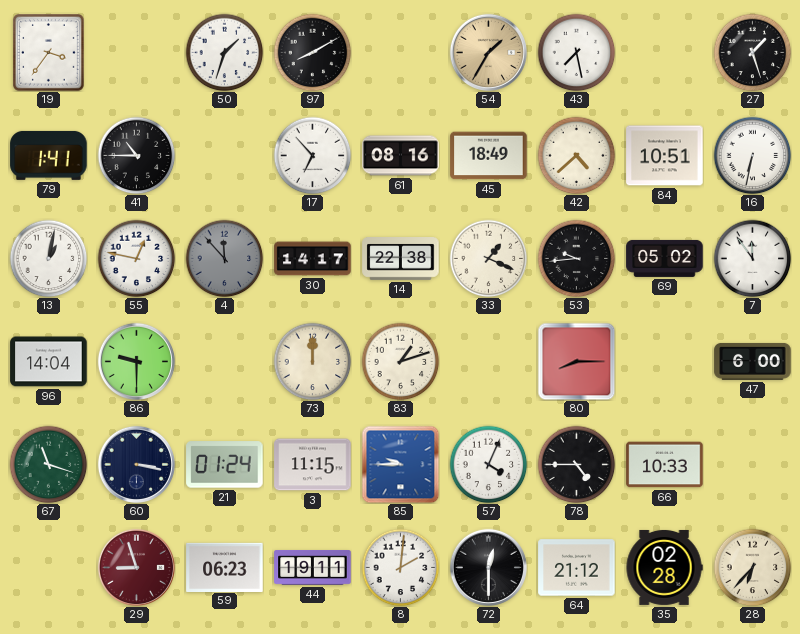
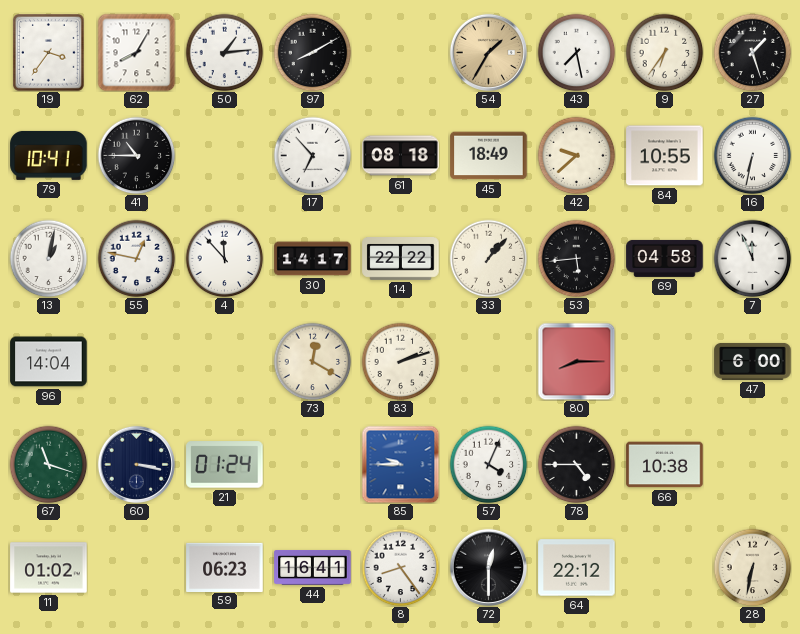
62: none -> 8:05
50: 1:33 -> 1:14
9: none -> 6:36
79: 1:41 -> 10:41
61: 08:16 -> 08:18
42: 4:38 -> 9:38
84: 10:51 -> 10:55
4 dial: grey -> white
14: 22:38 -> 22:22
33: 1:19 -> 1:07
53: 9:44 -> 5:44
69: 05:02 -> 04:58
7: 11:54 -> 11:56
86: 9:30 -> none
73: 12:00 -> 12:20
83: 1:12 -> 2:12
3: 11:15 -> none
66: 10:33 -> 10:38
11: none -> 01:02
29: 8:57 -> none
44: 19:11 -> 16:41
8: 2:01 -> 8:24
64: 21:12 -> 22:12
35: 02:28 -> none
28: 6:37 -> 6:32
